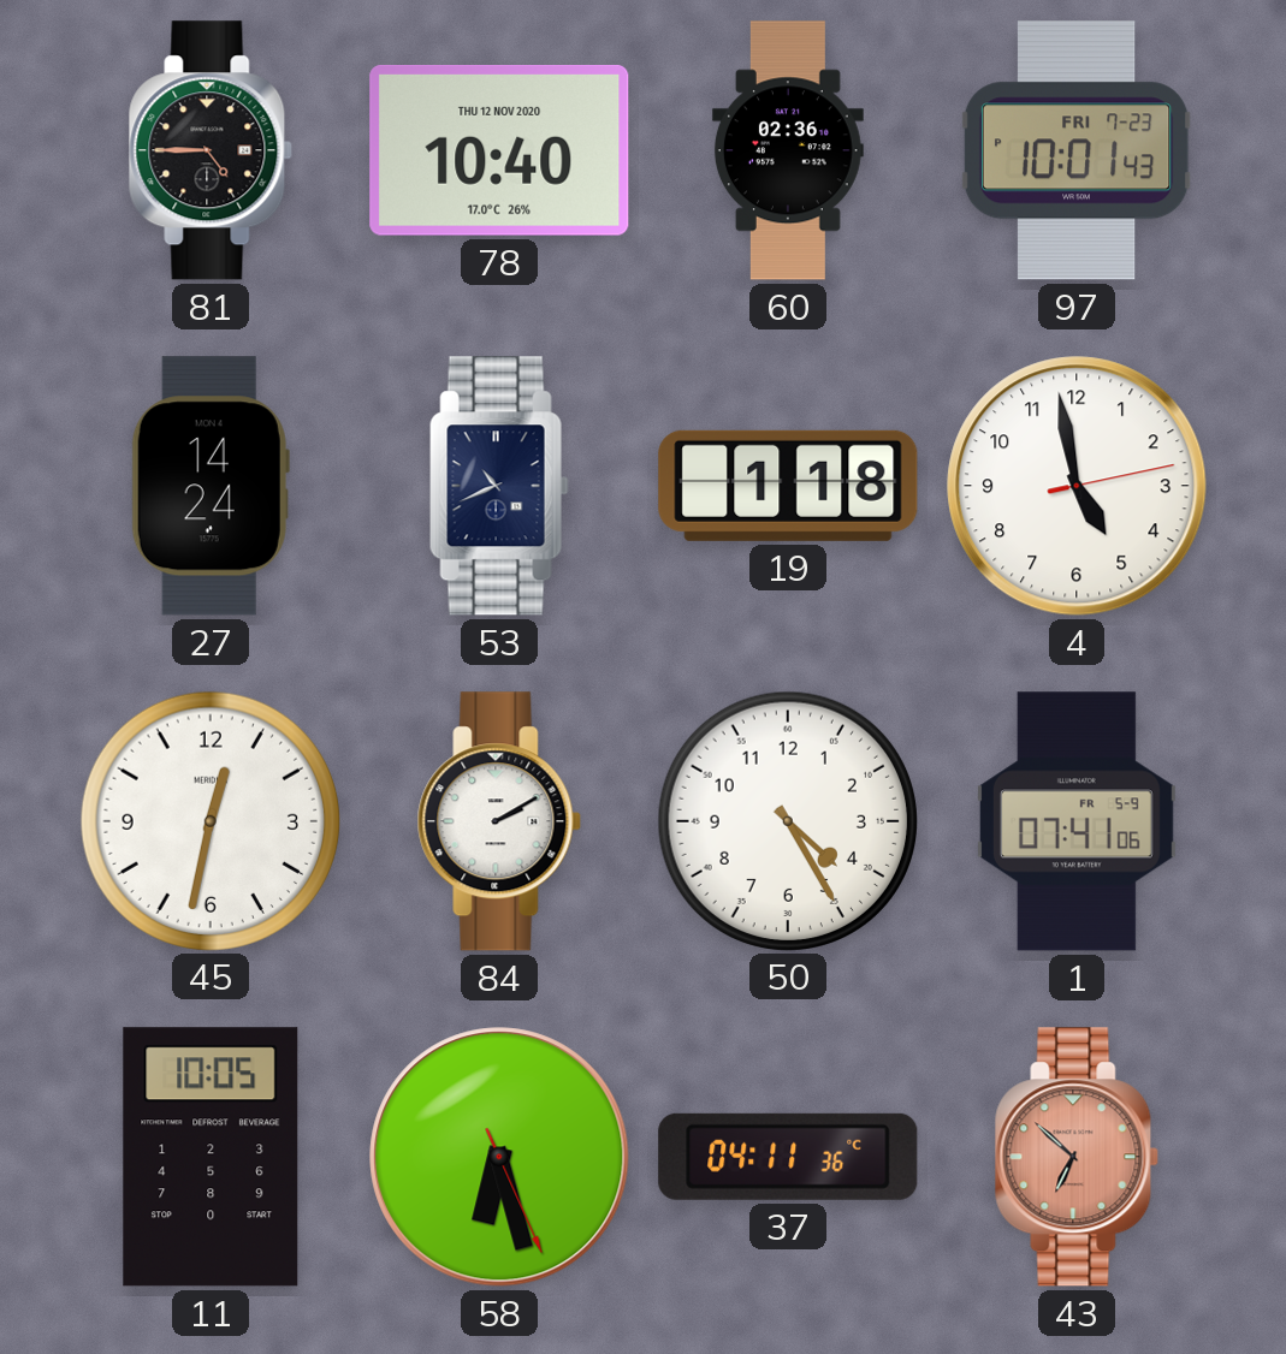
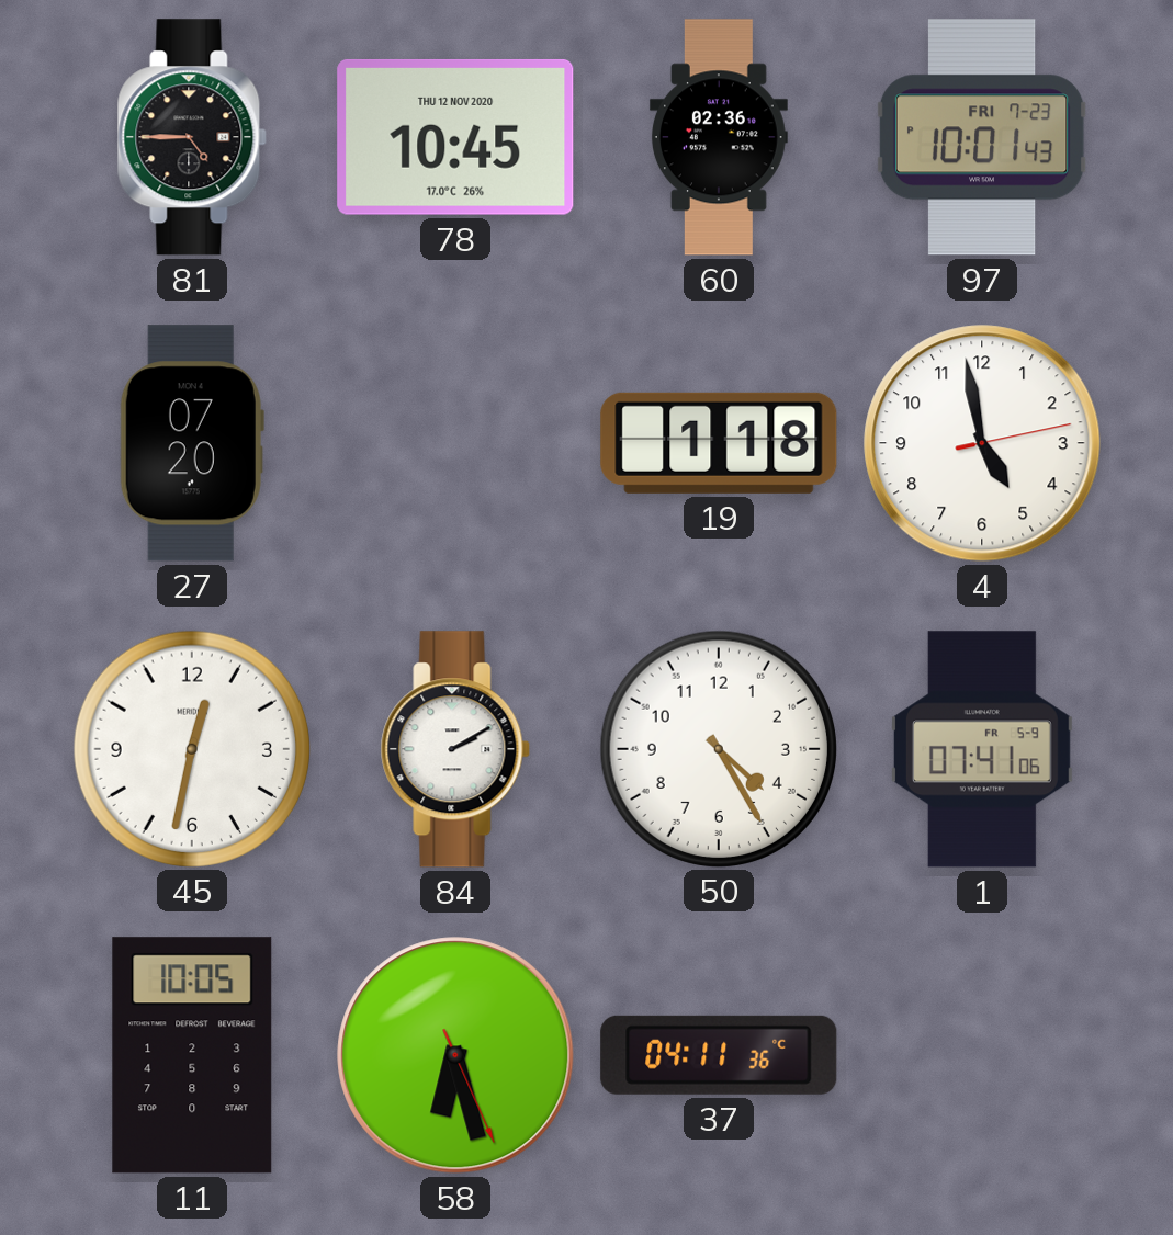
78: 10:40 -> 10:45
27: 14:24 -> 07:20
53: 10:41 -> none
43: 6:52 -> none
